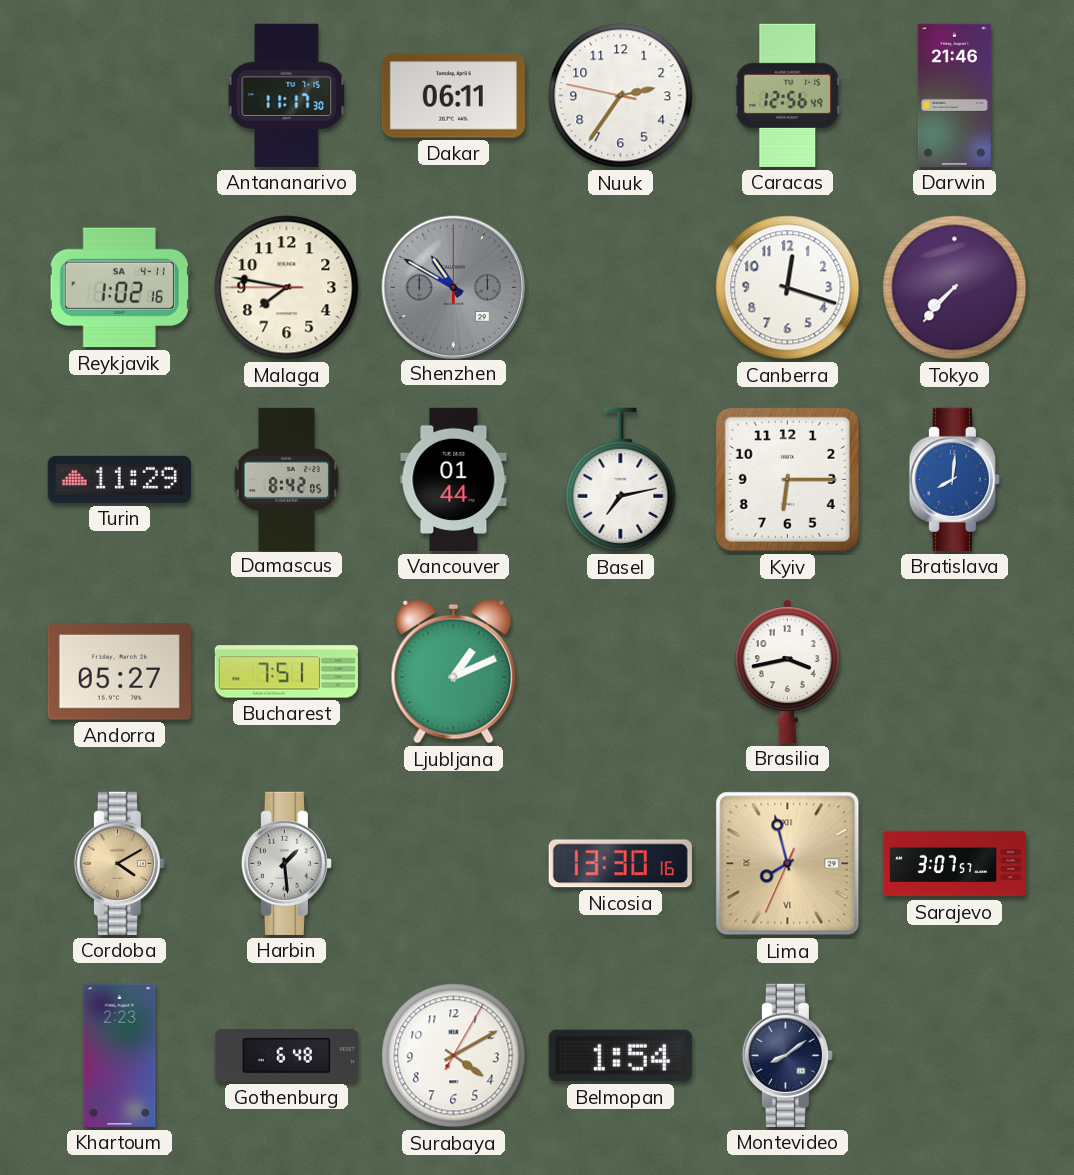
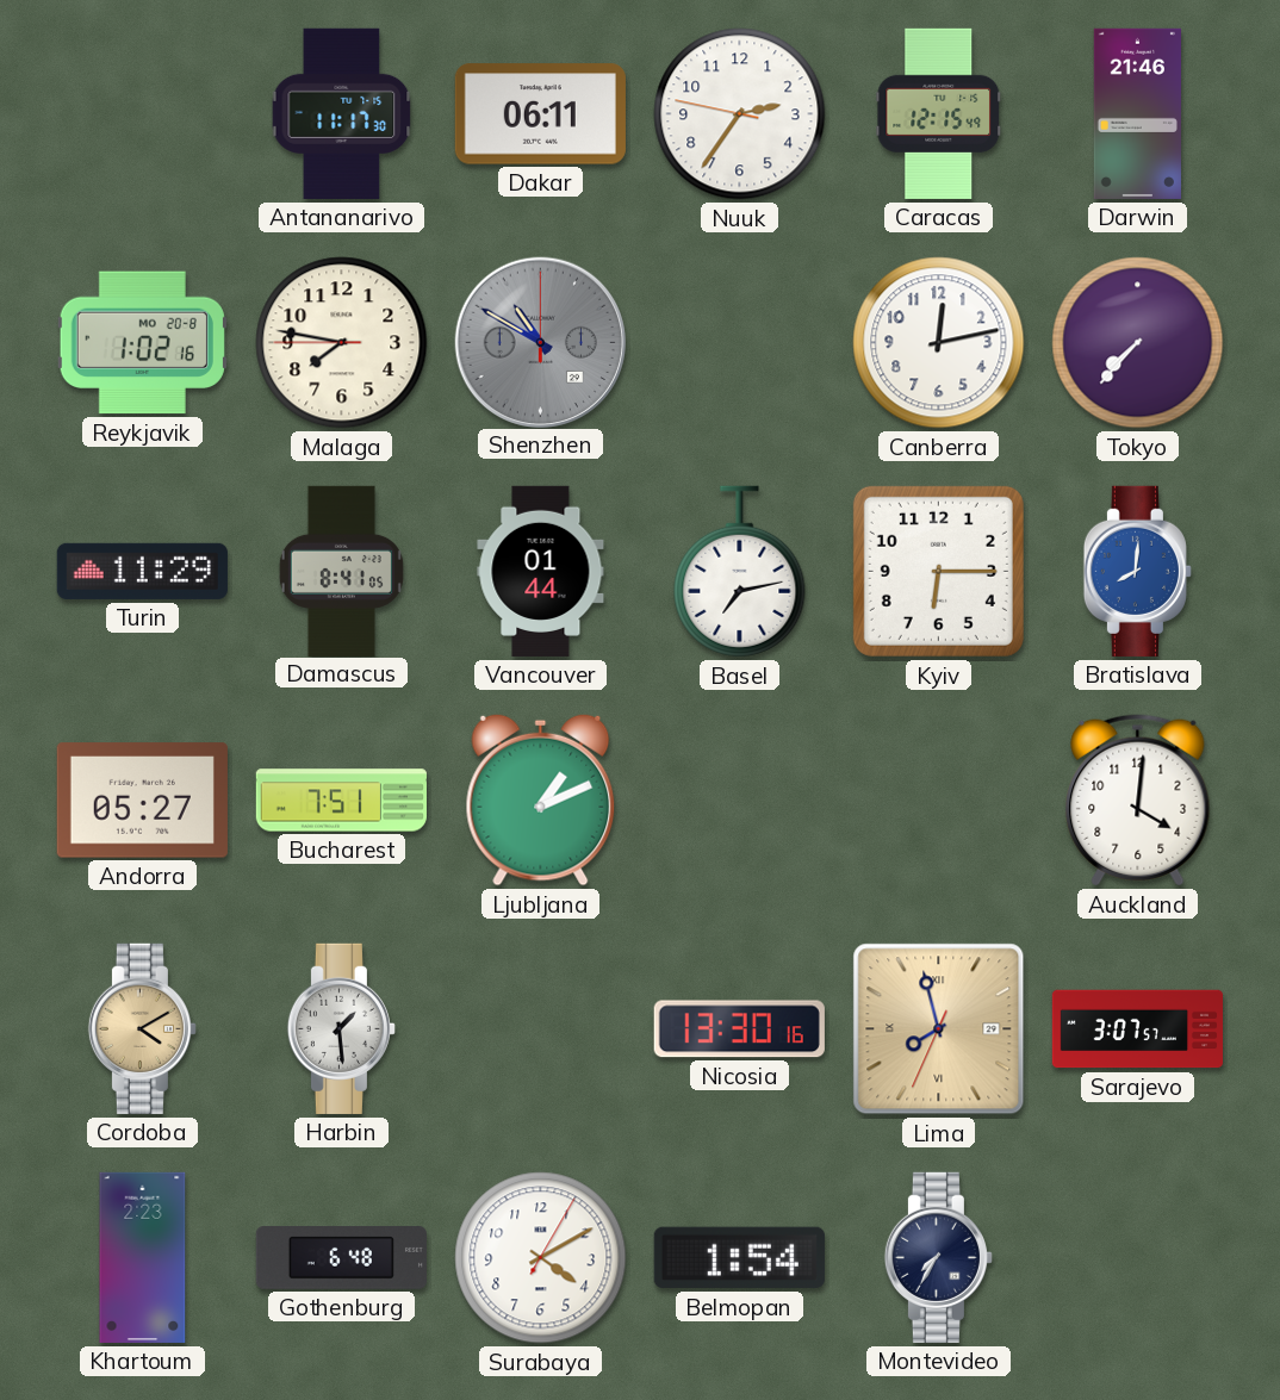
Caracas: 12:56 -> 12:15
Reykjavik date: SA 4-11 -> MO 20-8
Canberra: 12:18 -> 12:13
Damascus: 8:42 -> 8:41
Brasilia: 3:43 -> none
Auckland: none -> 4:01
Montevideo: 8:09 -> 7:35
